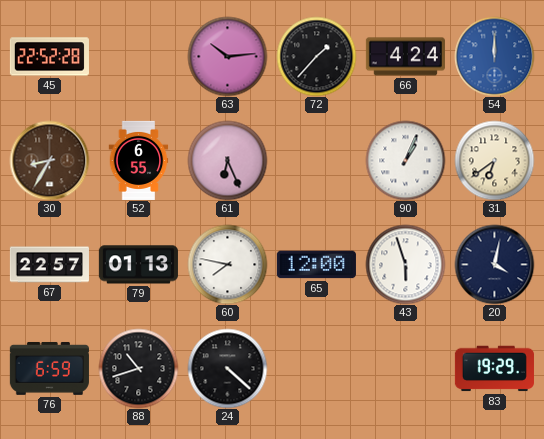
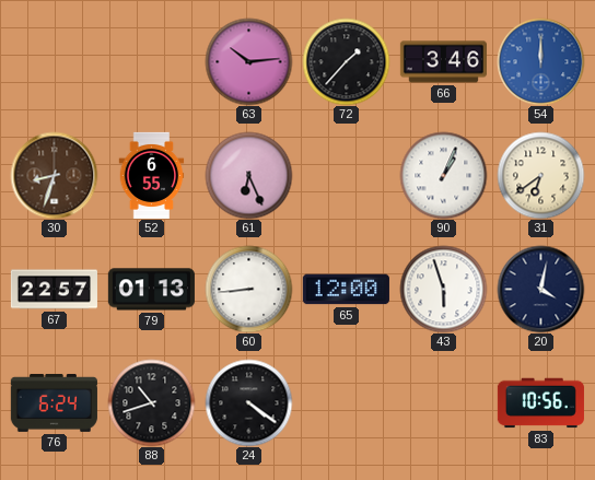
45: 22:52 -> none
66: 4:24 -> 3:46
30: 8:35 -> 8:33
60: 7:47 -> 8:44
76: 6:59 -> 6:24
24: 4:22 -> 4:21
83: 19:29 -> 10:56
